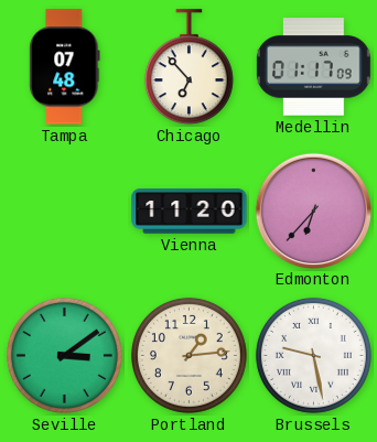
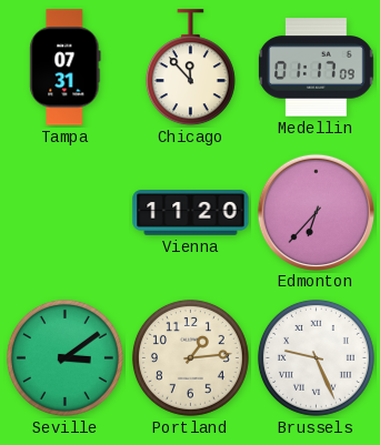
Tampa: 07:48 -> 07:31
Chicago: 6:53 -> 11:53
Brussels: 9:28 -> 9:26
